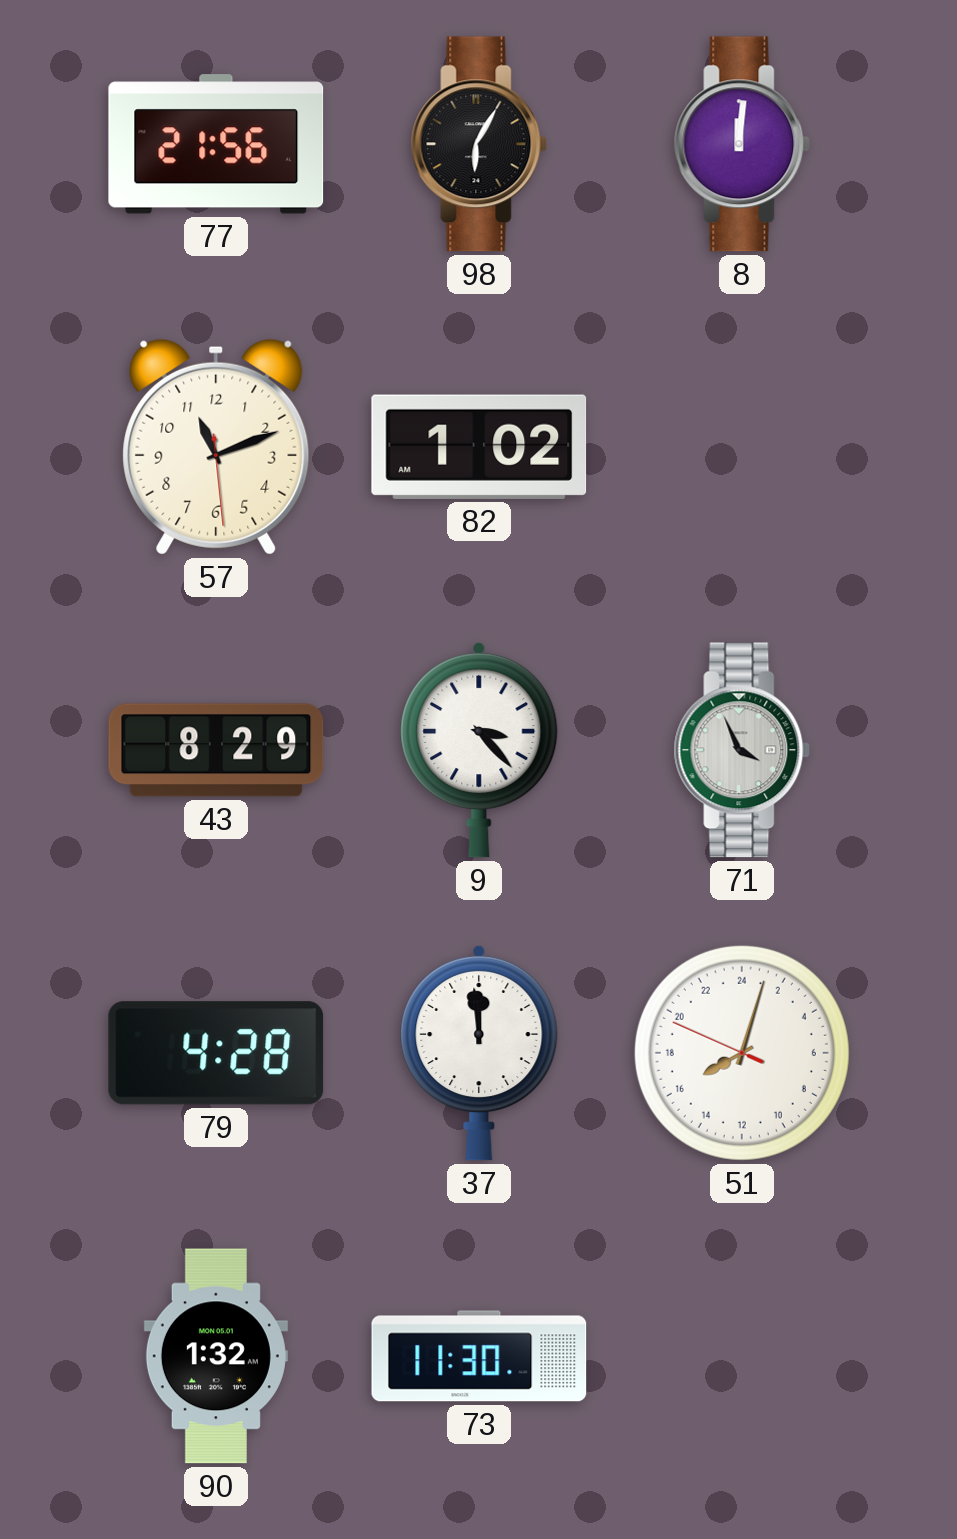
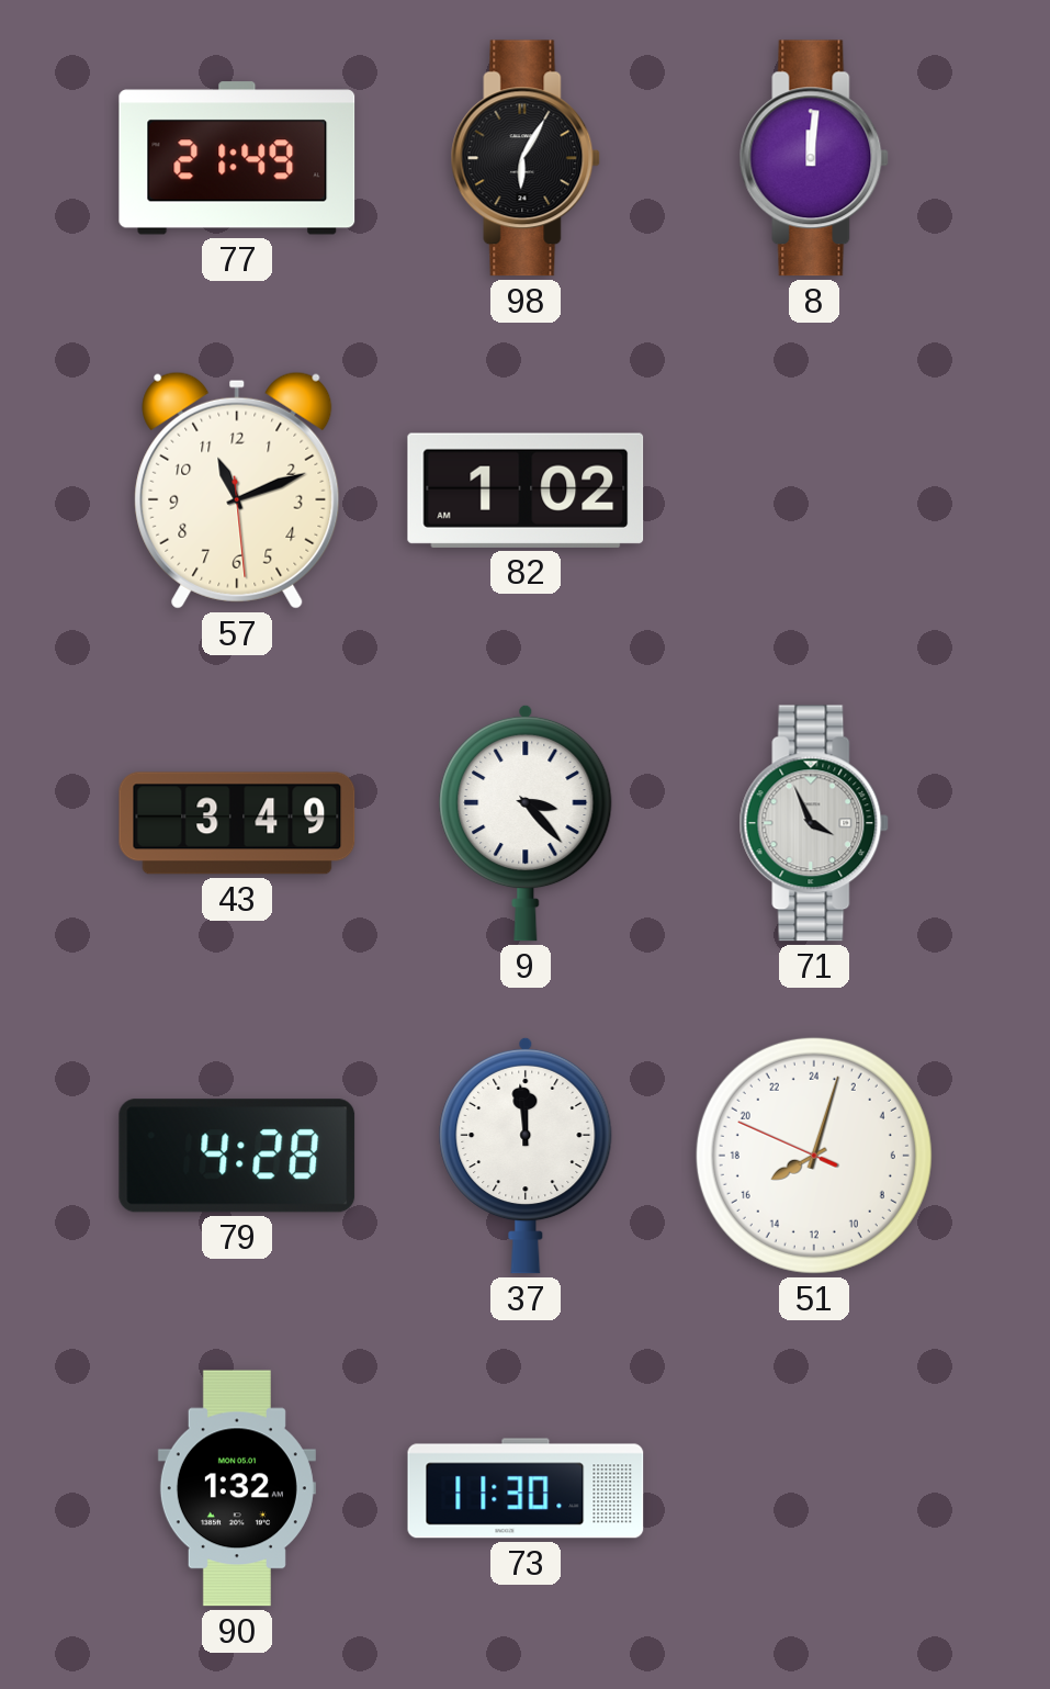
77: 21:56 -> 21:49
43: 8:29 -> 3:49
